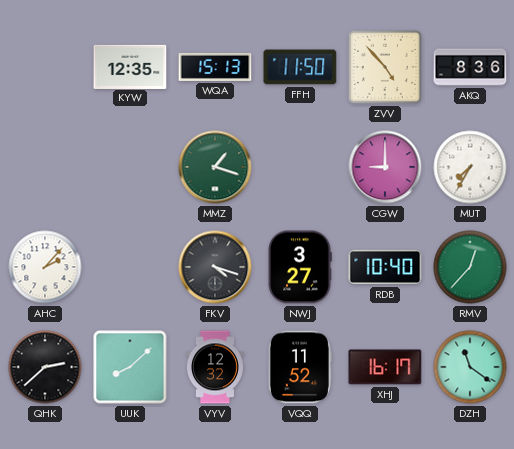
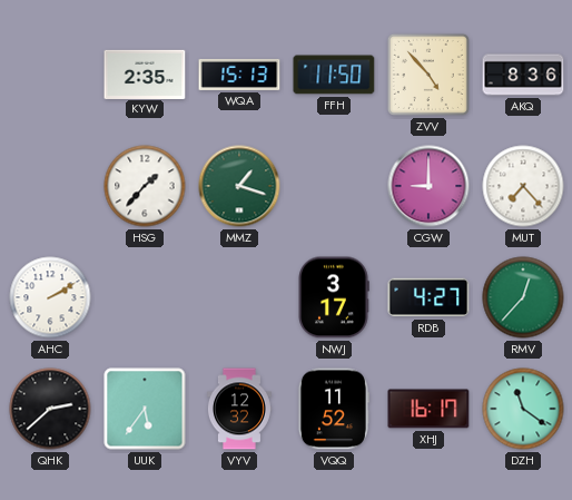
KYW: 12:35 -> 2:35
HSG: none -> 1:37
MUT: 7:35 -> 7:23
AHC: 2:07 -> 2:10
FKV: 4:18 -> none
NWJ: 3:27 -> 3:17
RDB: 10:40 -> 4:27
UUK: 8:08 -> 5:36
